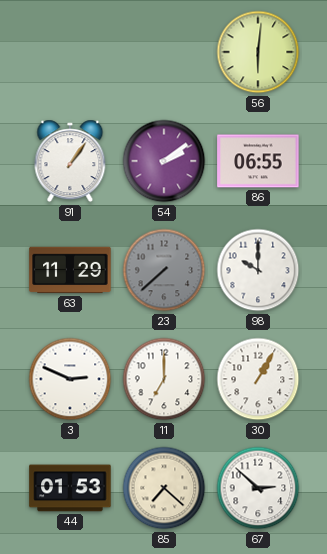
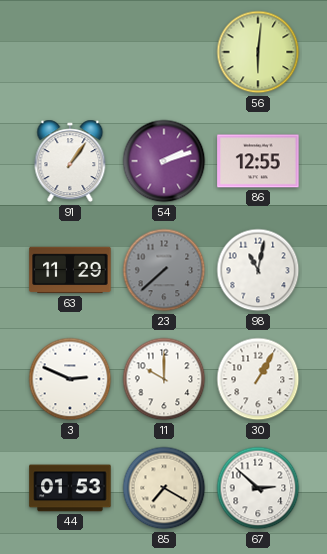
54: 2:09 -> 2:12
86: 06:55 -> 12:55
98: 10:00 -> 11:02
11: 7:00 -> 10:00
85: 7:22 -> 7:20
